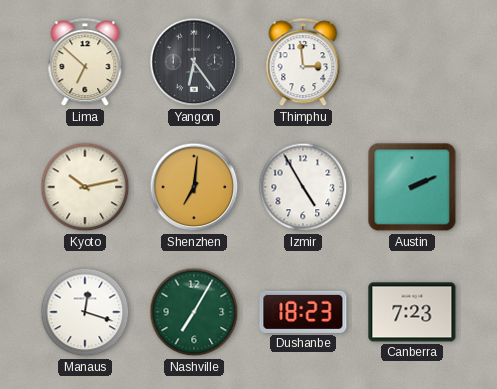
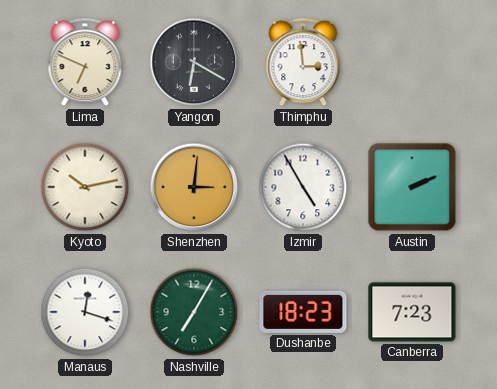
Lima: 6:52 -> 6:49
Yangon: 6:24 -> 6:20
Shenzhen: 7:01 -> 3:01
